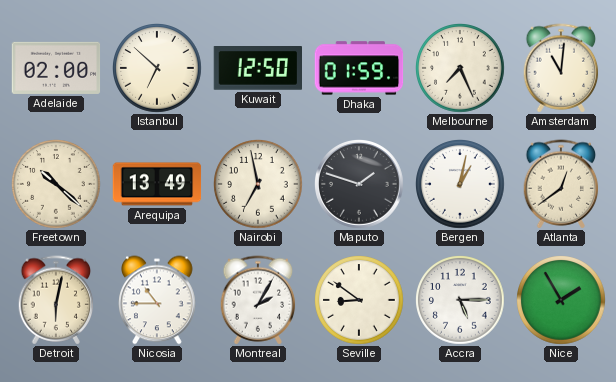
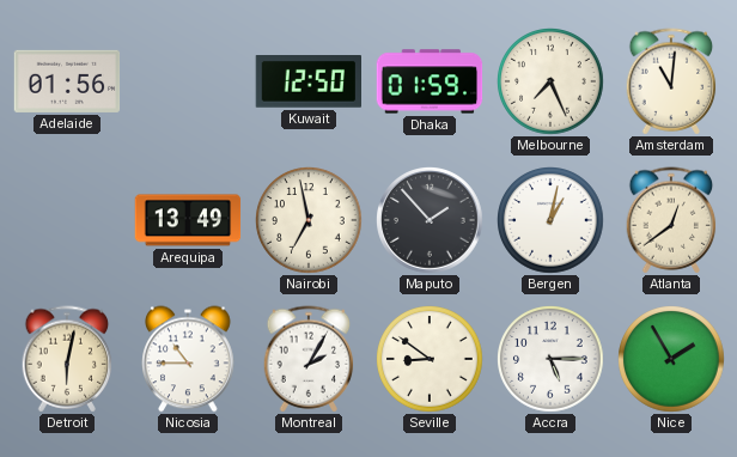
Adelaide: 02:00 -> 01:56
Istanbul: 6:52 -> none
Freetown: 10:22 -> none
Maputo: 1:48 -> 1:53
